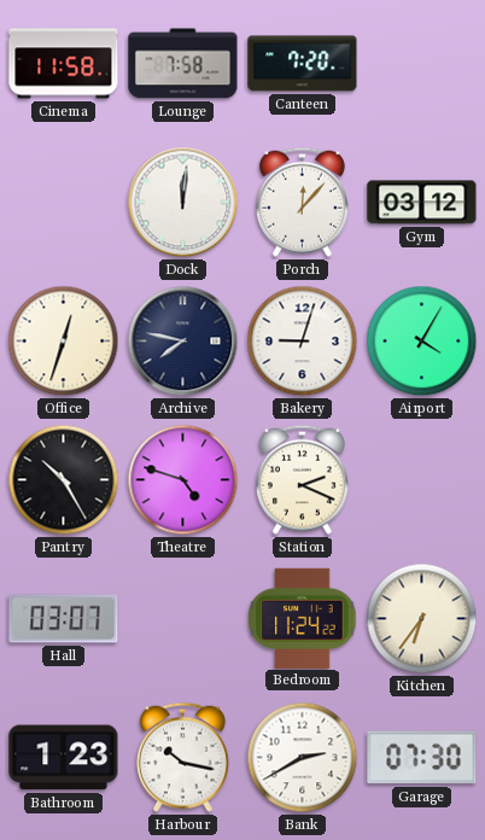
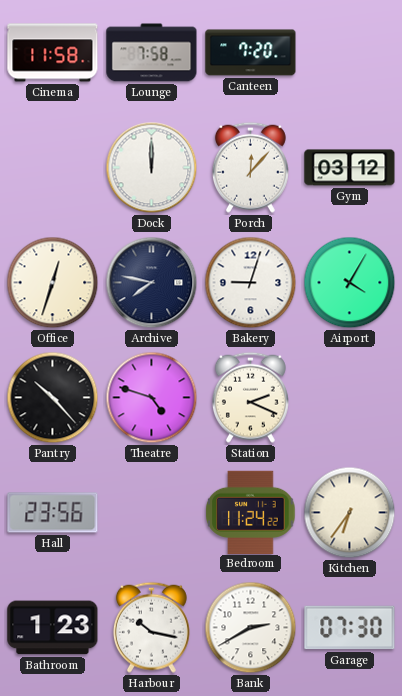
Dock: 12:01 -> 12:00
Pantry: 10:25 -> 10:23
Hall: 03:07 -> 23:56
